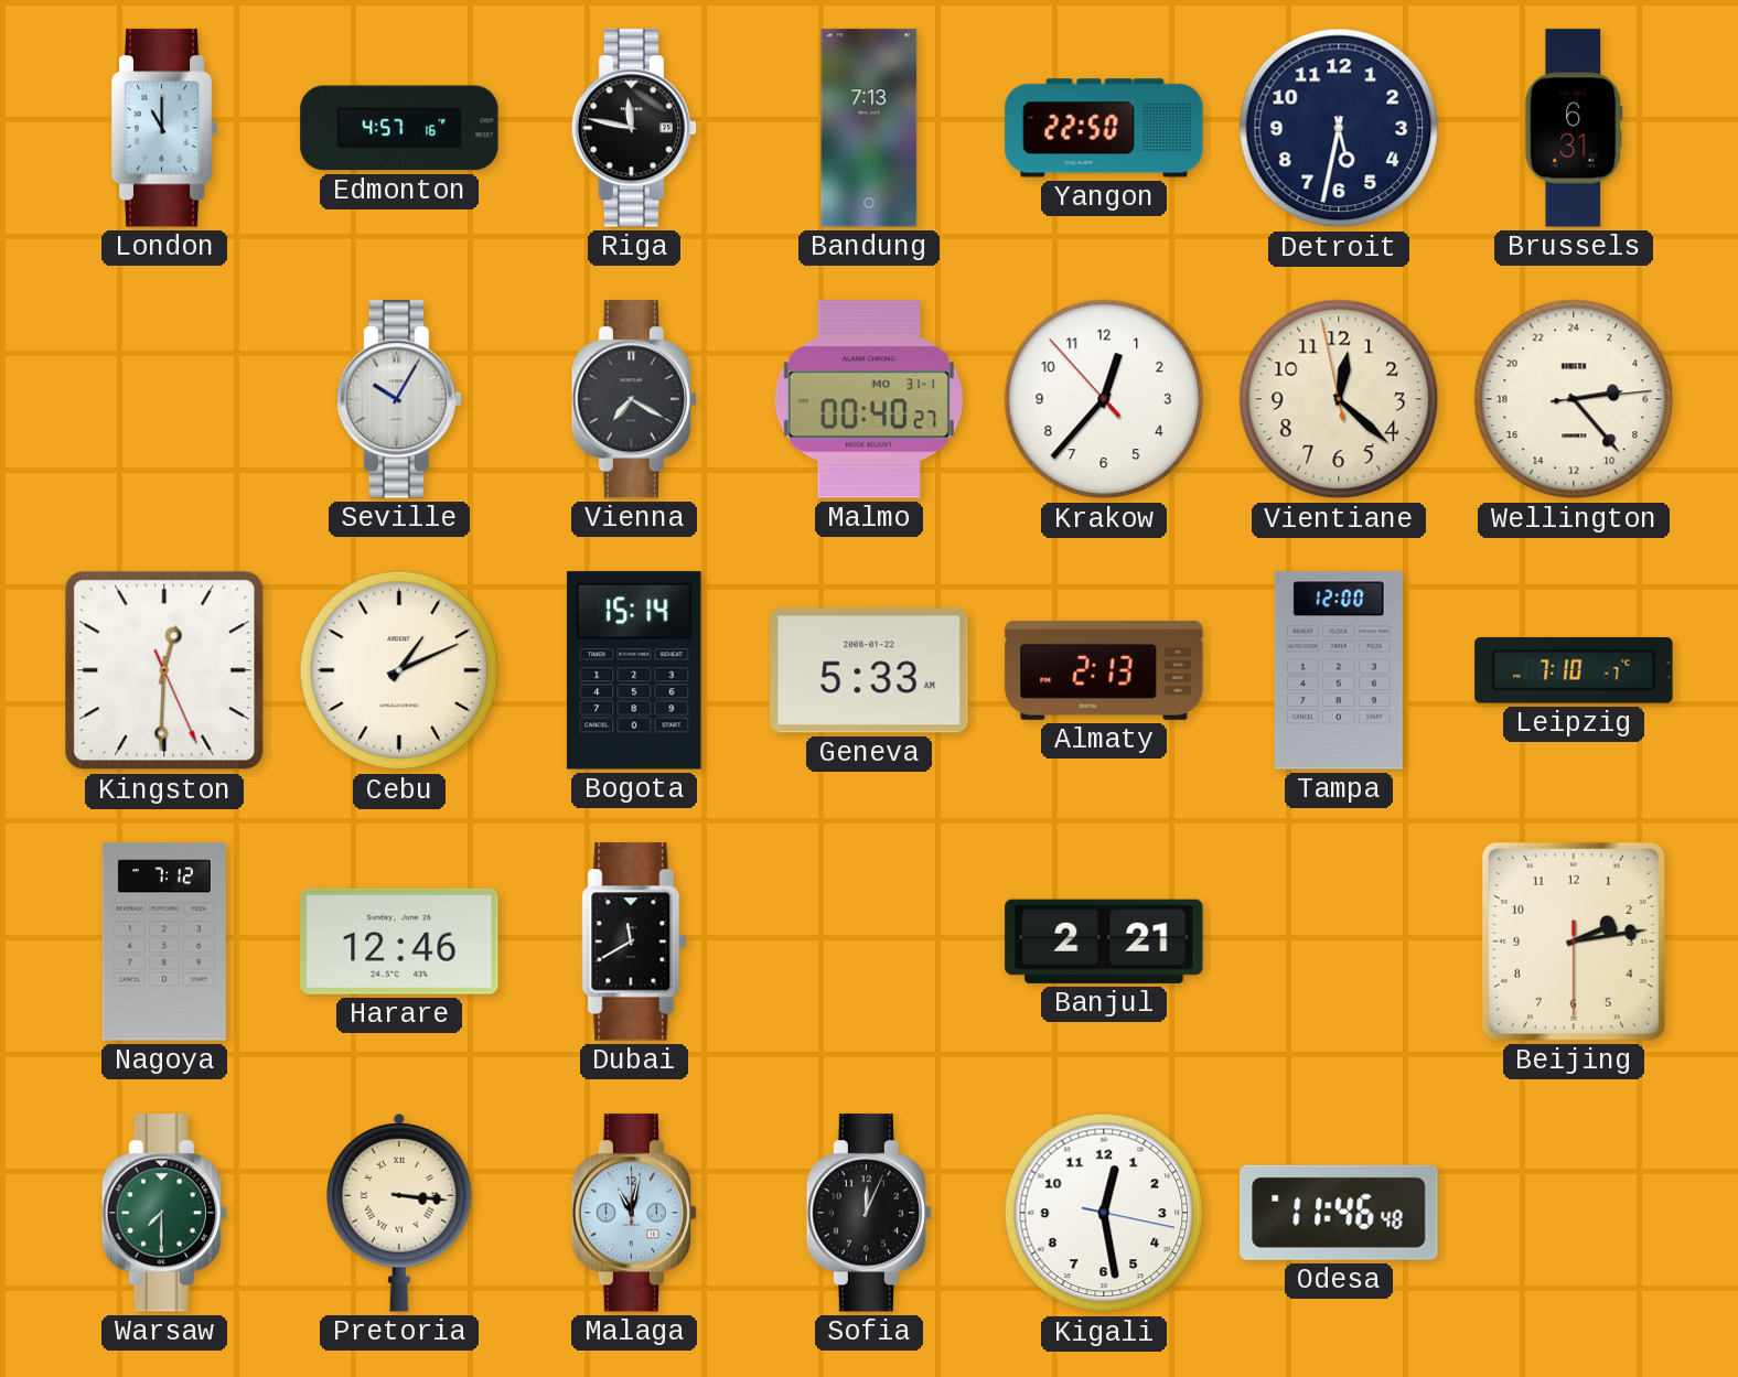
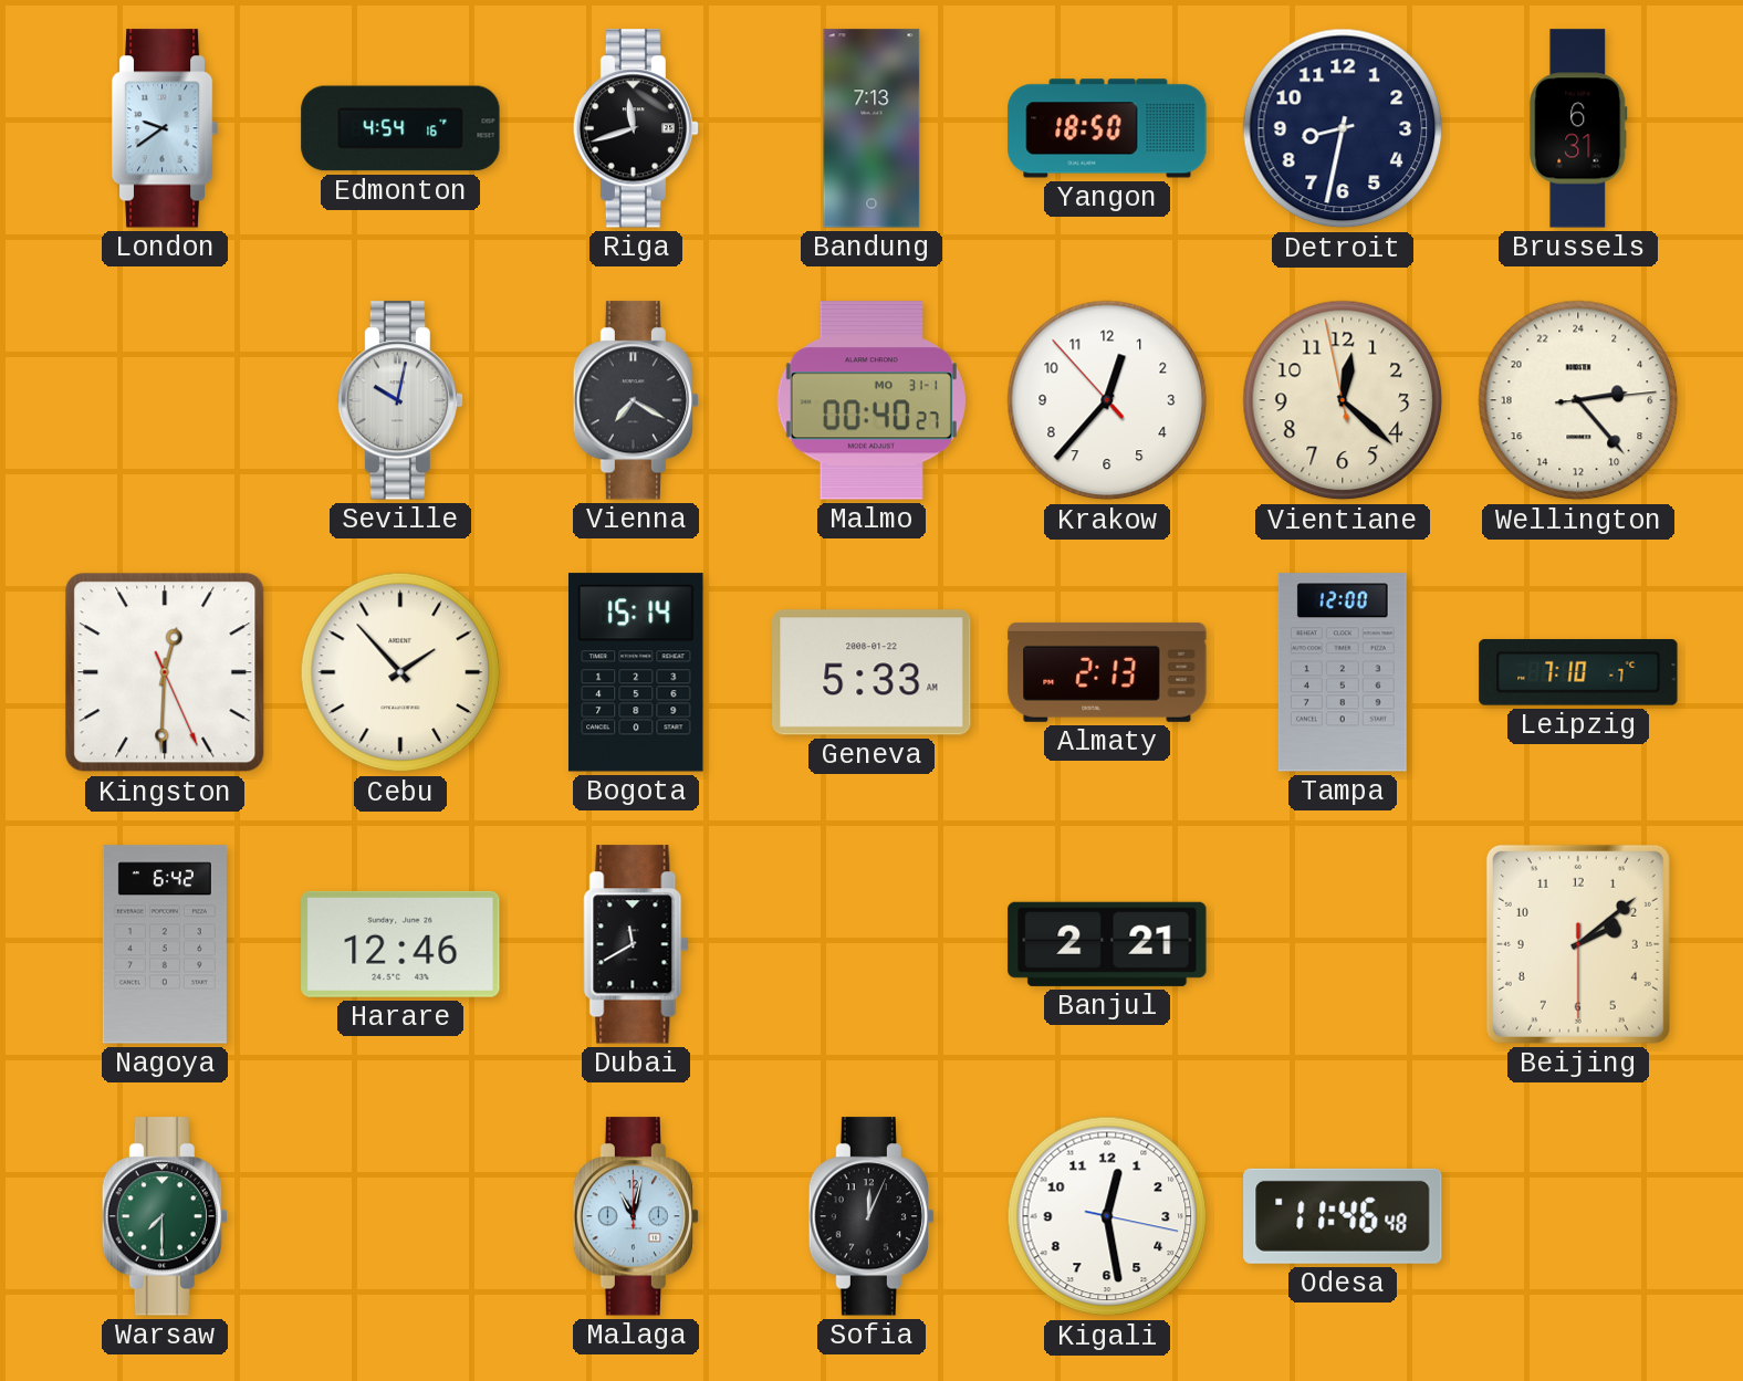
London: 11:00 -> 9:39
Edmonton: 4:57 -> 4:54
Riga: 11:47 -> 11:42
Yangon: 22:50 -> 18:50
Detroit: 5:32 -> 8:32
Seville: 10:05 -> 10:02
Cebu: 1:11 -> 1:53
Nagoya: 7:12 -> 6:42
Beijing: 2:13 -> 2:08
Pretoria: 3:16 -> none
